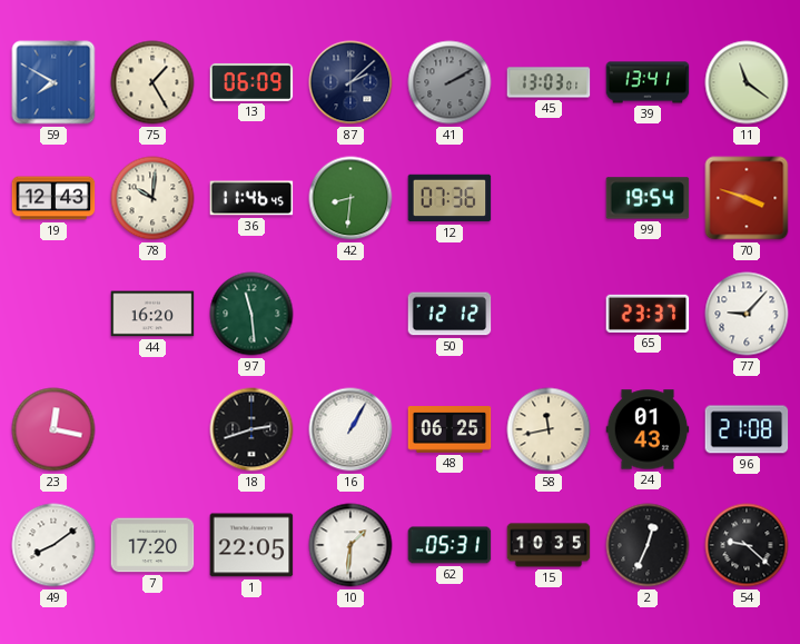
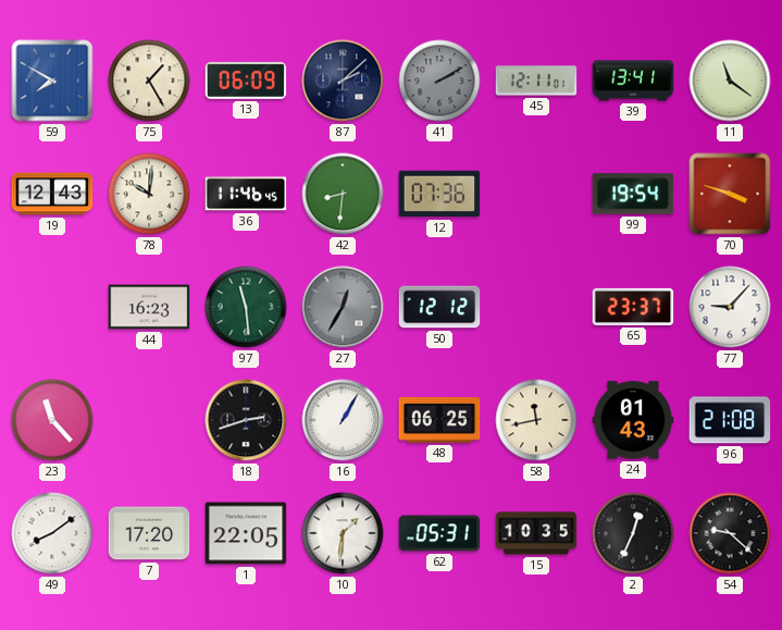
45: 13:03 -> 12:11
44: 16:20 -> 16:23
27: none -> 12:35
23: 12:17 -> 11:23
